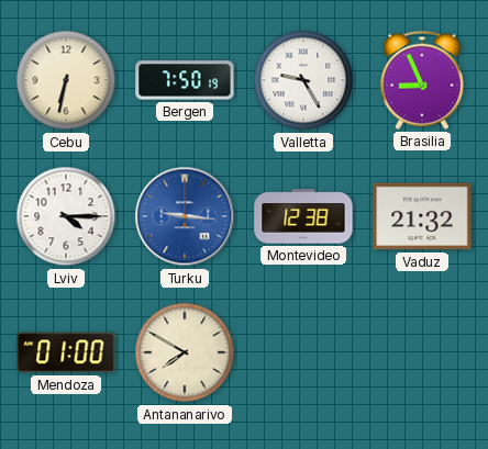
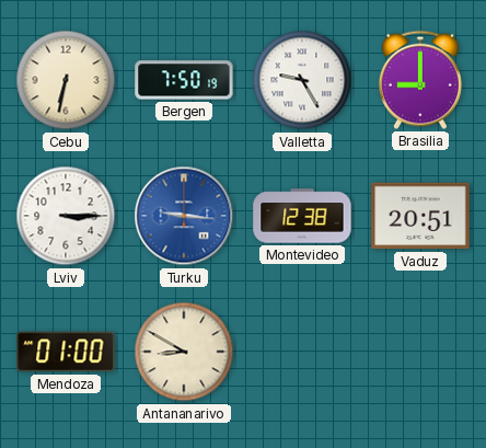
Brasilia: 8:56 -> 9:00
Lviv: 4:15 -> 3:15
Vaduz: 21:32 -> 20:51
Antananarivo: 7:50 -> 8:50
